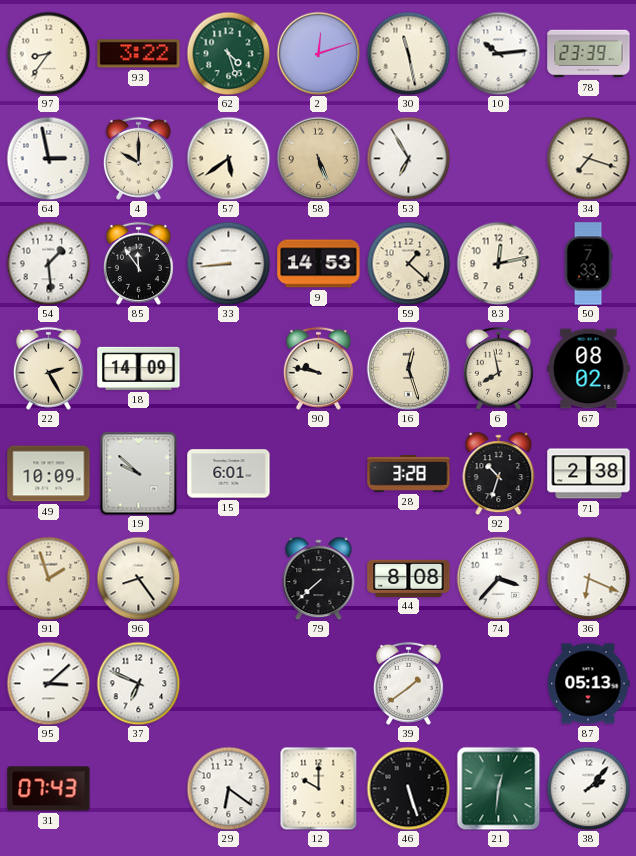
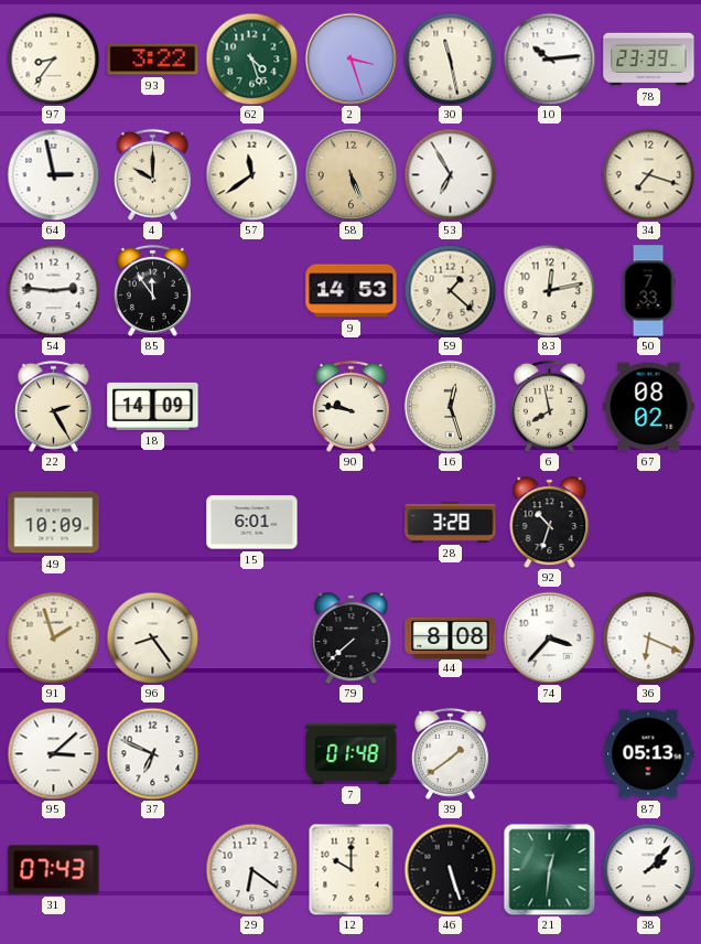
2: 12:12 -> 3:27
57: 5:39 -> 11:39
54: 1:29 -> 2:46
33: 8:44 -> none
19: 9:52 -> none
71: 2:38 -> none
7: none -> 01:48
